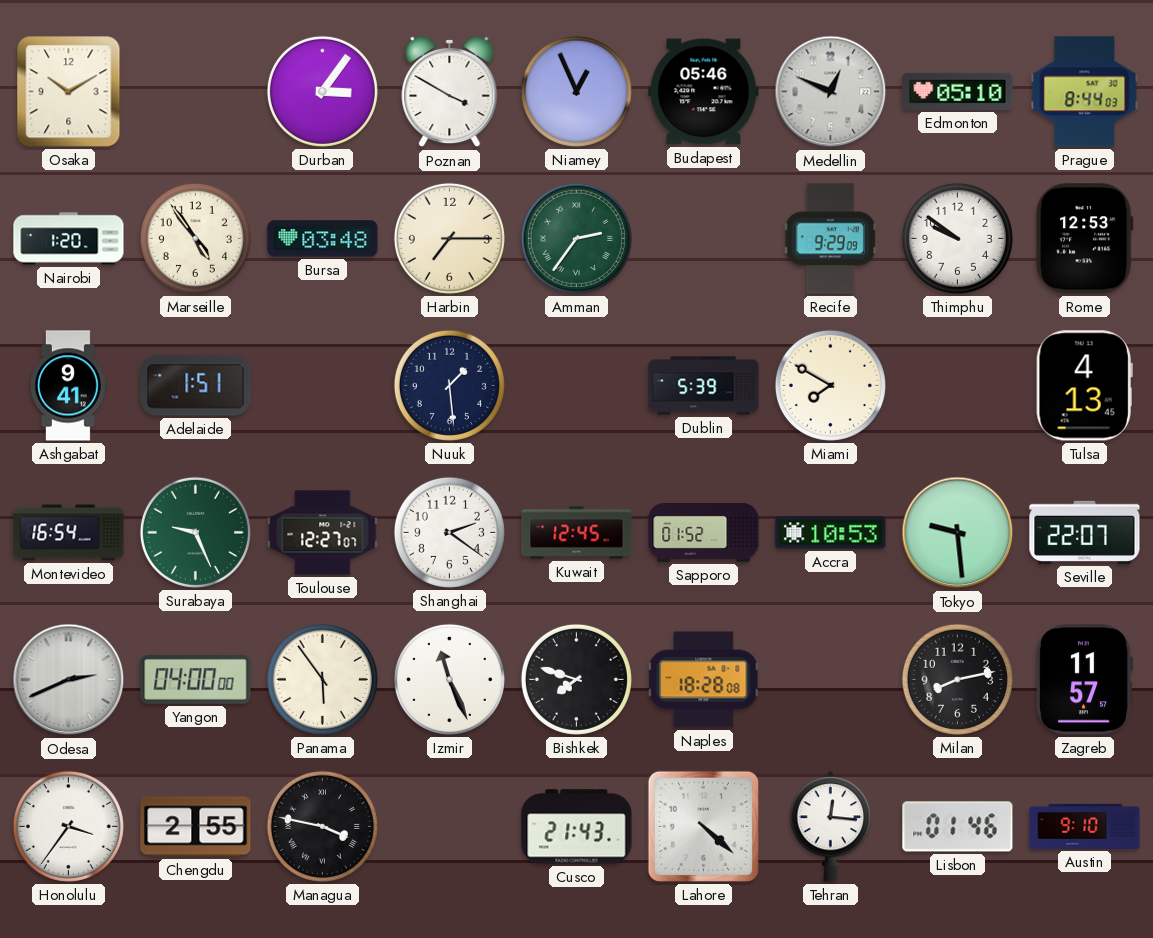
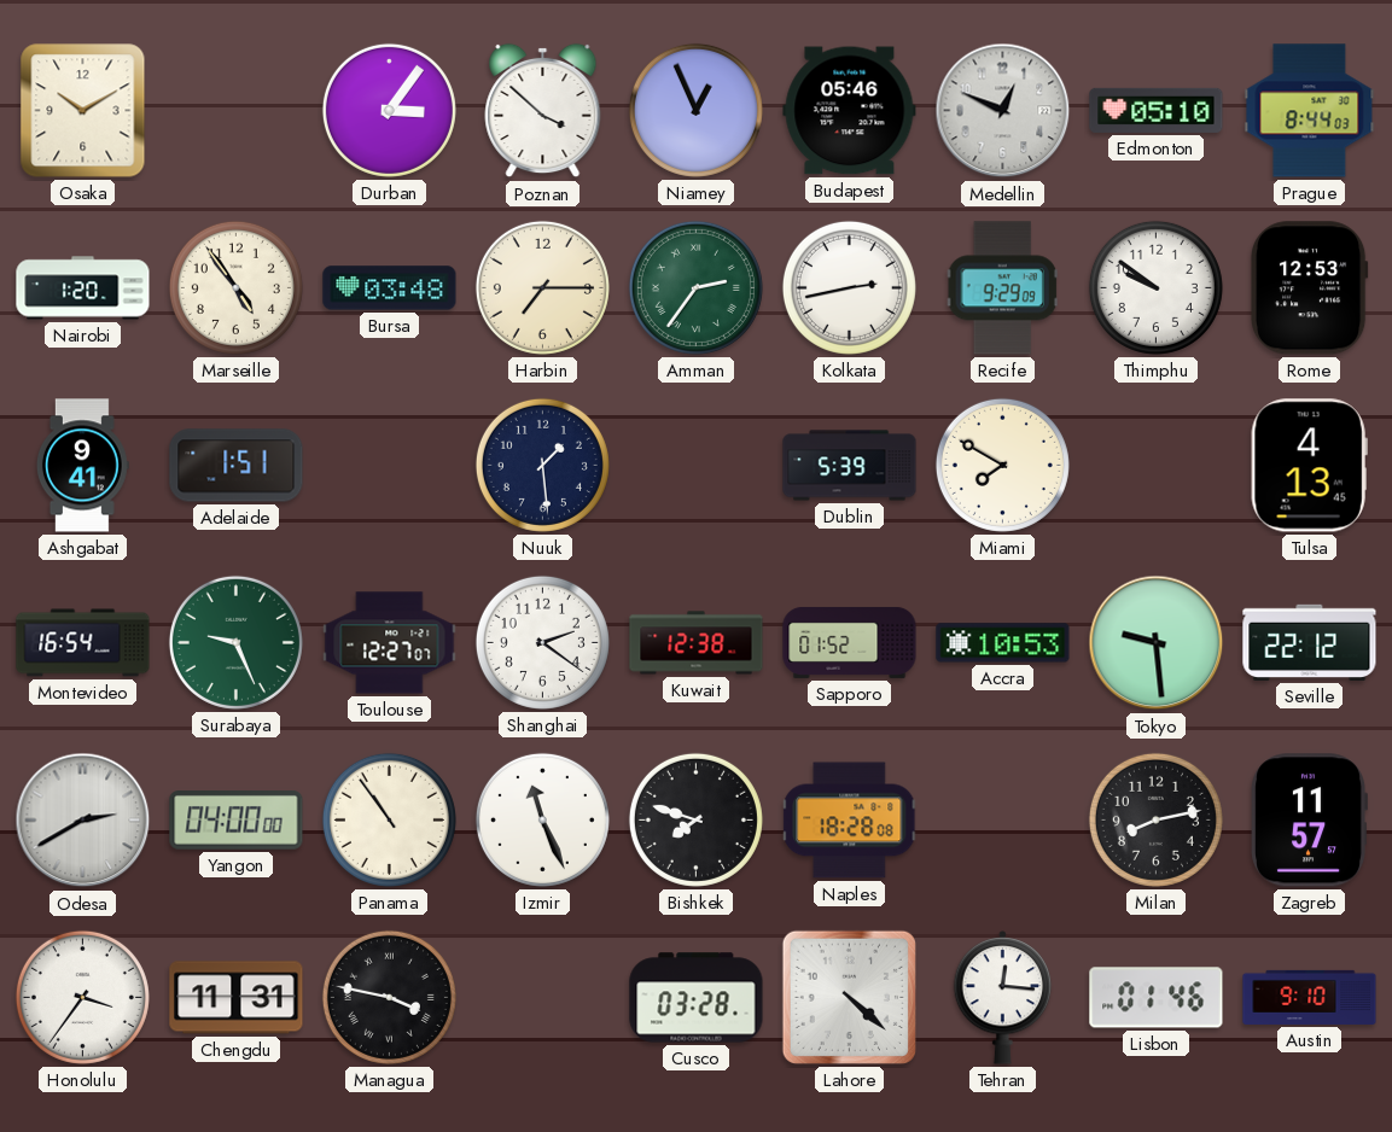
Poznan: 3:50 -> 3:52
Kolkata: none -> 2:43
Kuwait: 12:45 -> 12:38
Seville: 22:07 -> 22:12
Odesa: 2:41 -> 2:40
Panama: 5:54 -> 10:54
Chengdu: 2:55 -> 11:31
Cusco: 21:43 -> 03:28
